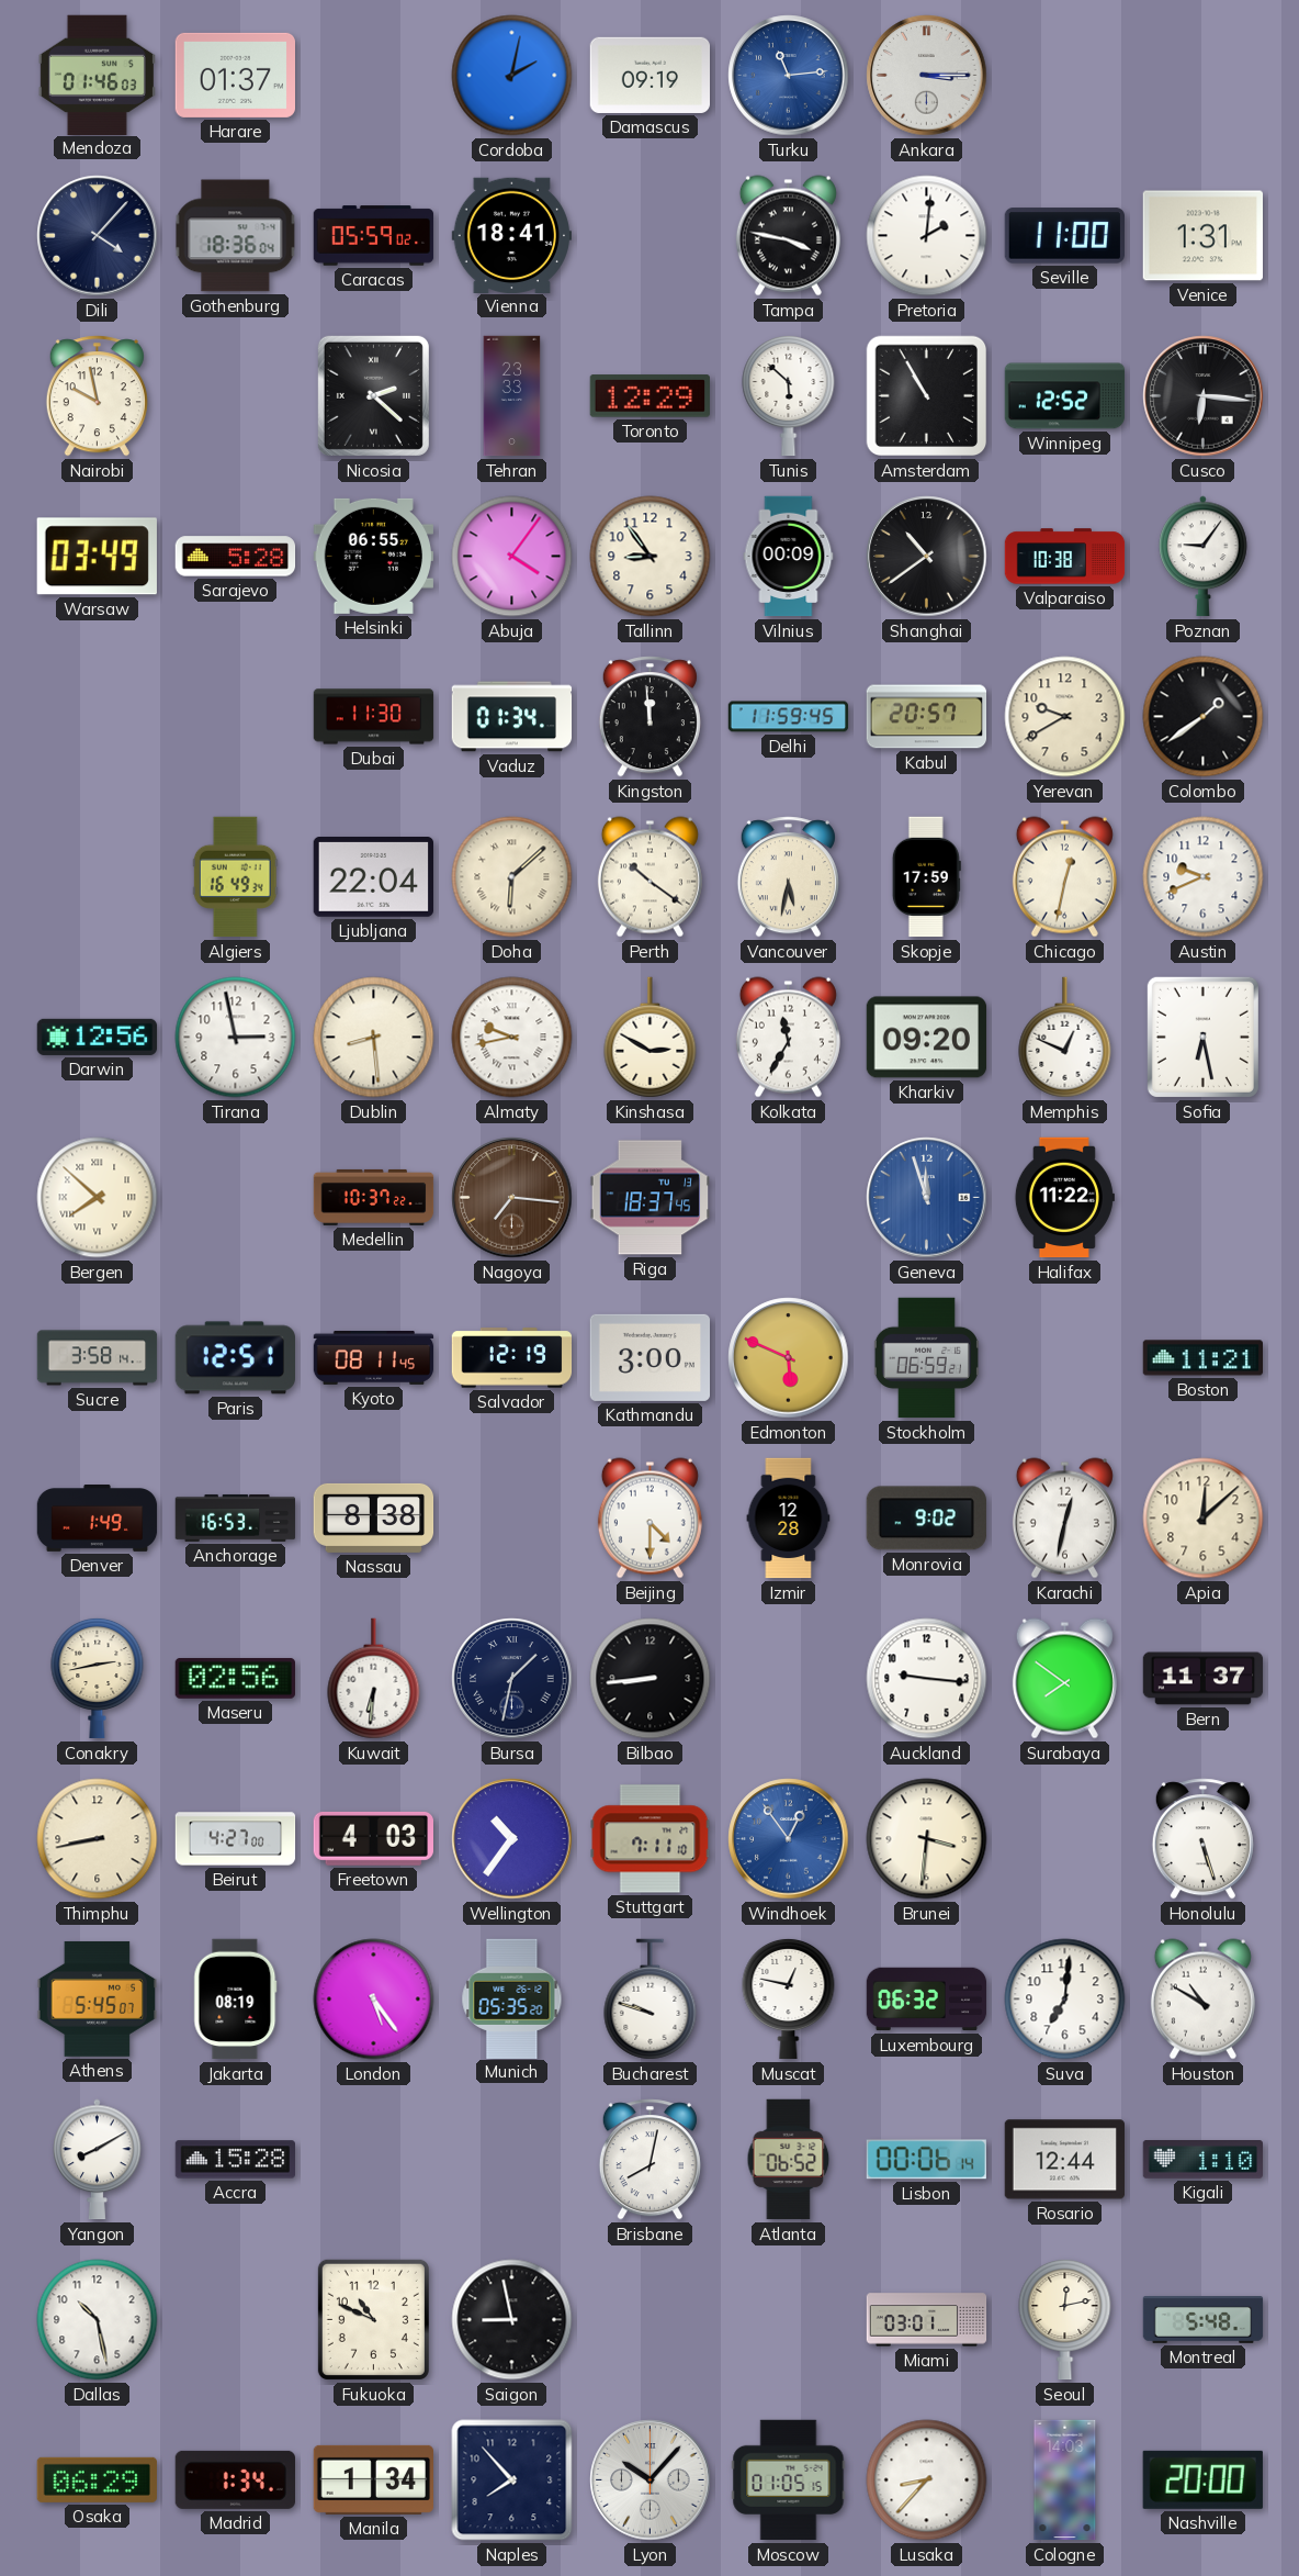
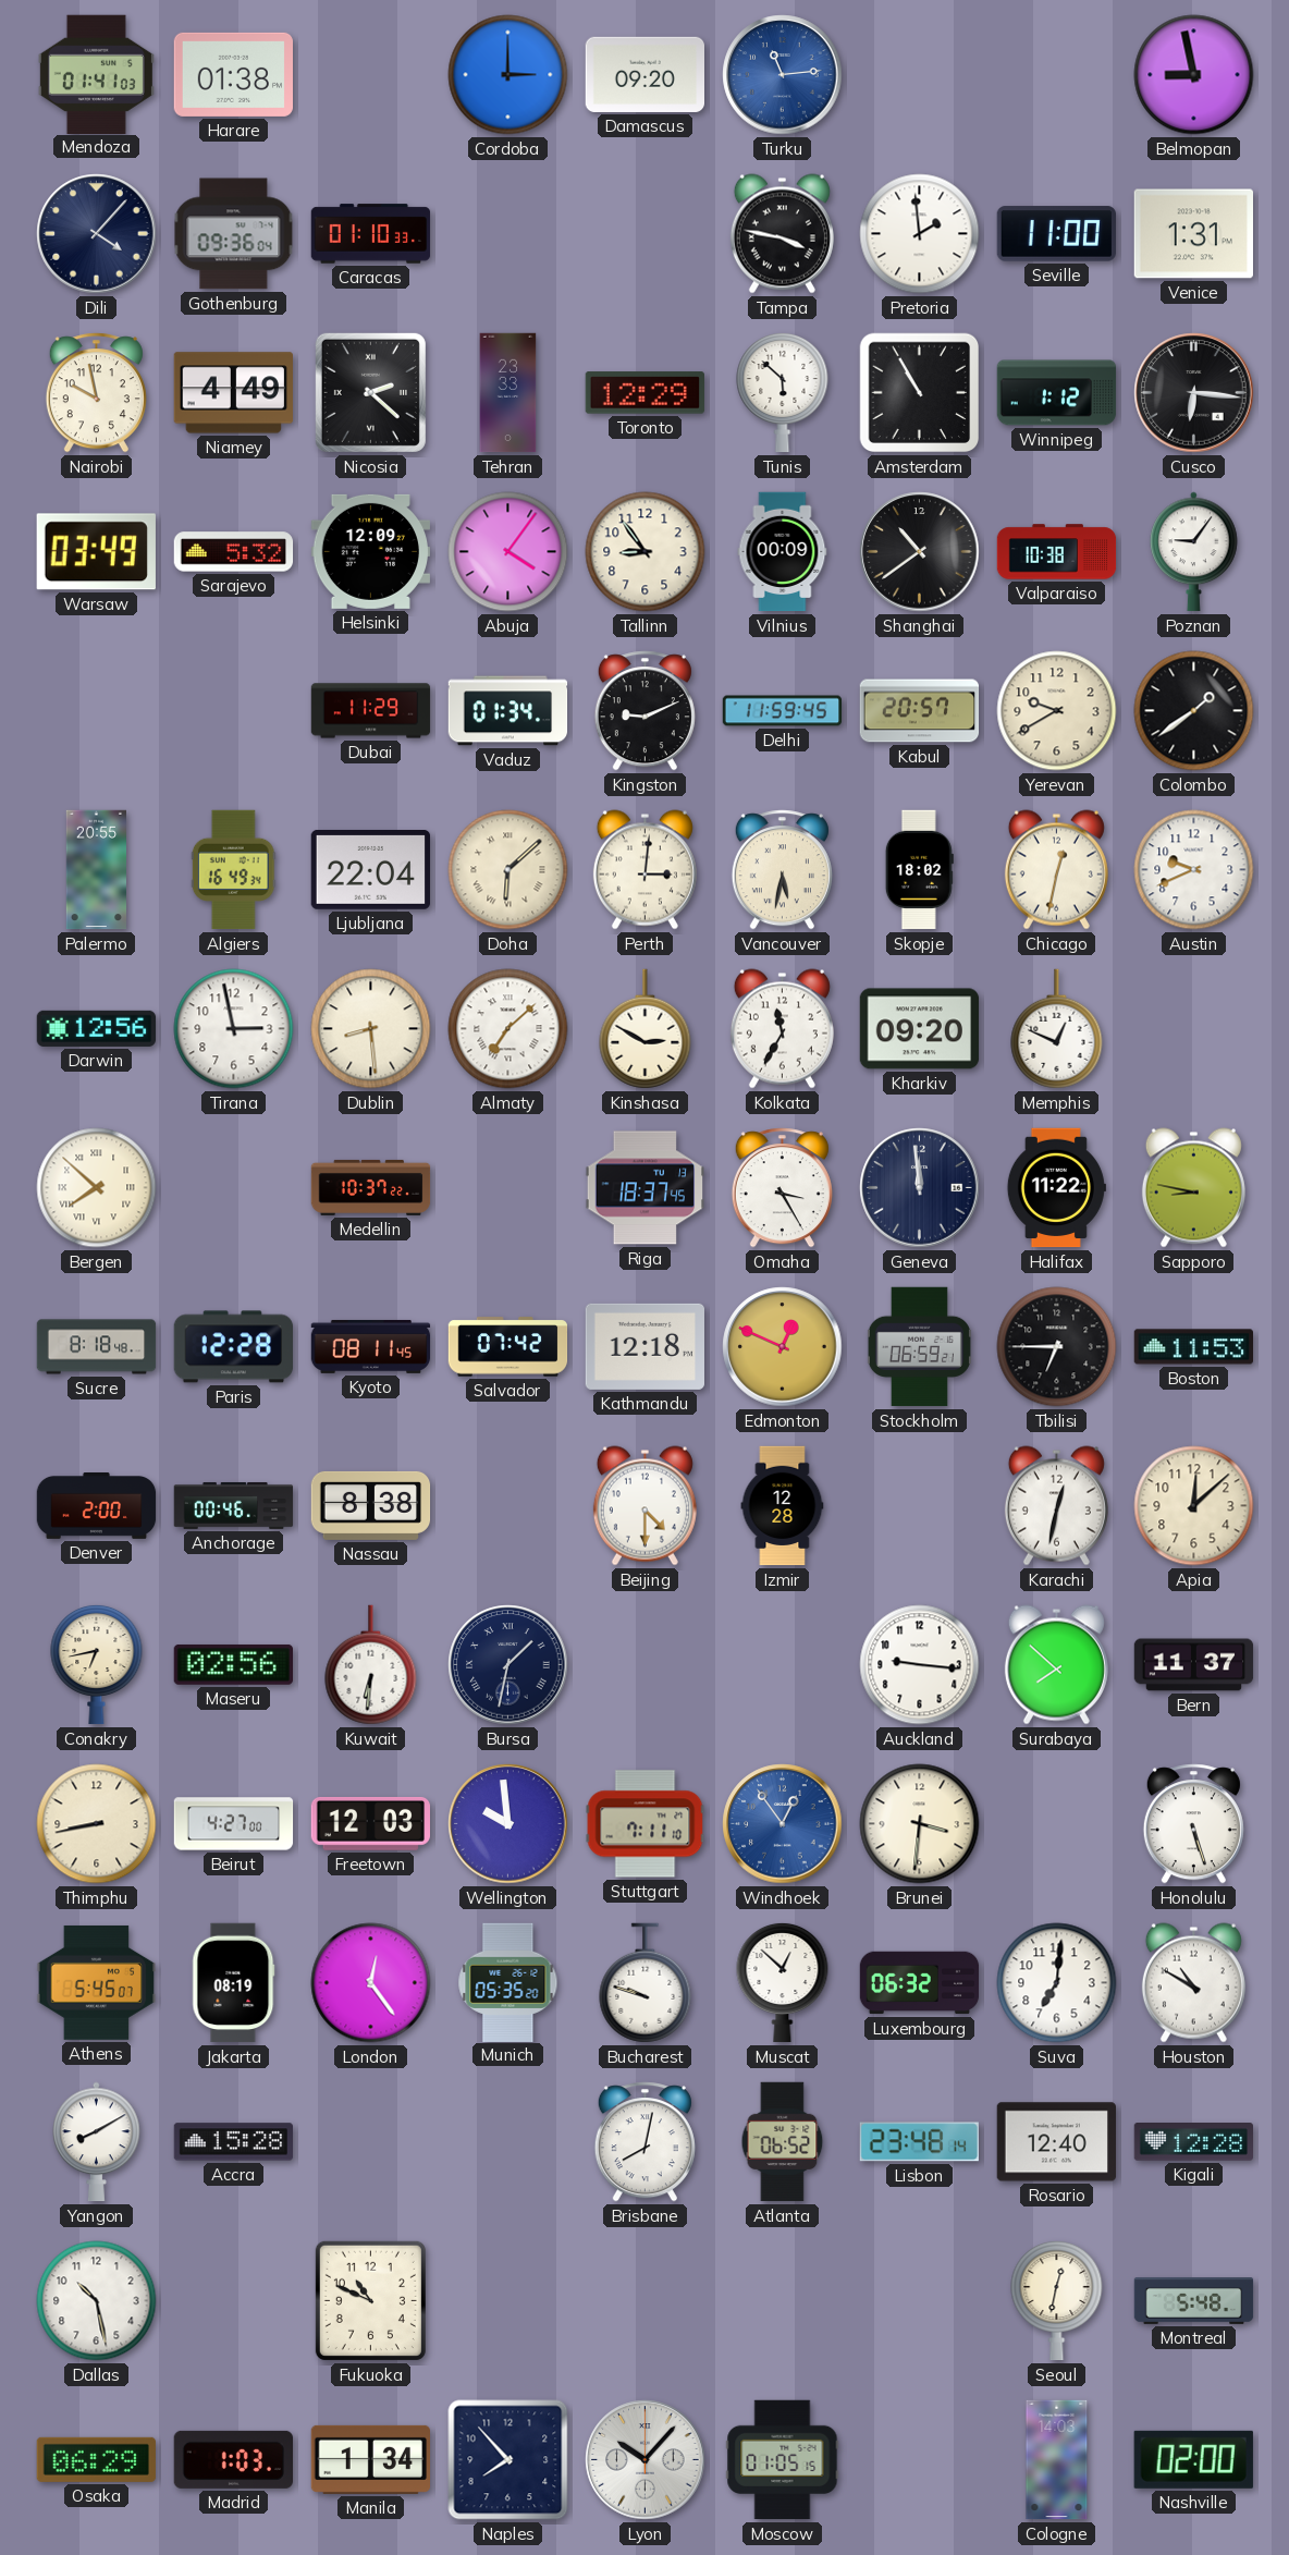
Mendoza: 01:46 -> 01:41
Harare: 01:37 -> 01:38
Cordoba: 2:02 -> 3:00
Damascus: 09:19 -> 09:20
Ankara: 3:15 -> none
Belmopan: none -> 8:58
Gothenburg: 18:36 -> 09:36
Caracas: 05:59 -> 01:10
Vienna: 18:41 -> none
Pretoria: 2:01 -> 1:59
Niamey: none -> 4:49
Winnipeg: 12:52 -> 1:12
Sarajevo: 5:28 -> 5:32
Helsinki: 06:55 -> 12:09
Dubai: 11:30 -> 11:29
Kingston: 11:59 -> 9:11
Palermo: none -> 20:55
Perth: 10:21 -> 3:01
Skopje: 17:59 -> 18:02
Almaty: 9:43 -> 7:08
Sofia: 6:28 -> none
Nagoya: 7:16 -> none
Omaha: none -> 3:25
Geneva: 11:57 -> 11:59
Geneva dial: blue -> navy
Sapporo: none -> 8:47
Sucre: 3:58 -> 8:18
Paris: 12:51 -> 12:28
Salvador: 12:19 -> 07:42
Kathmandu: 3:00 -> 12:18
Edmonton: 5:49 -> 12:49
Tbilisi: none -> 6:45
Boston: 11:21 -> 11:53
Denver: 1:49 -> 2:00
Anchorage: 16:53 -> 00:46
Monrovia: 9:02 -> none
Conakry: 2:43 -> 6:43
Bilbao: 8:44 -> none
Surabaya: 7:51 -> 7:52
Freetown: 4:03 -> 12:03
Wellington: 10:36 -> 9:59
London: 5:24 -> 12:24
Muscat: 12:47 -> 12:52
Lisbon: 00:06 -> 23:48
Rosario: 12:44 -> 12:40
Kigali: 1:10 -> 12:28
Saigon: 8:58 -> none
Miami: 03:01 -> none
Seoul: 12:13 -> 12:32
Madrid: 1:34 -> 1:03
Lusaka: 8:37 -> none
Nashville: 20:00 -> 02:00
